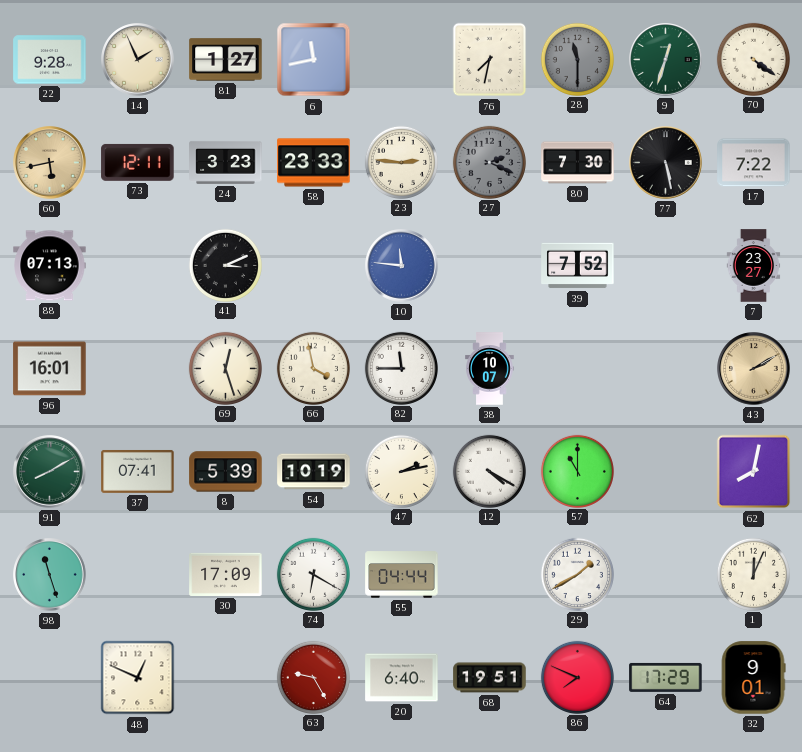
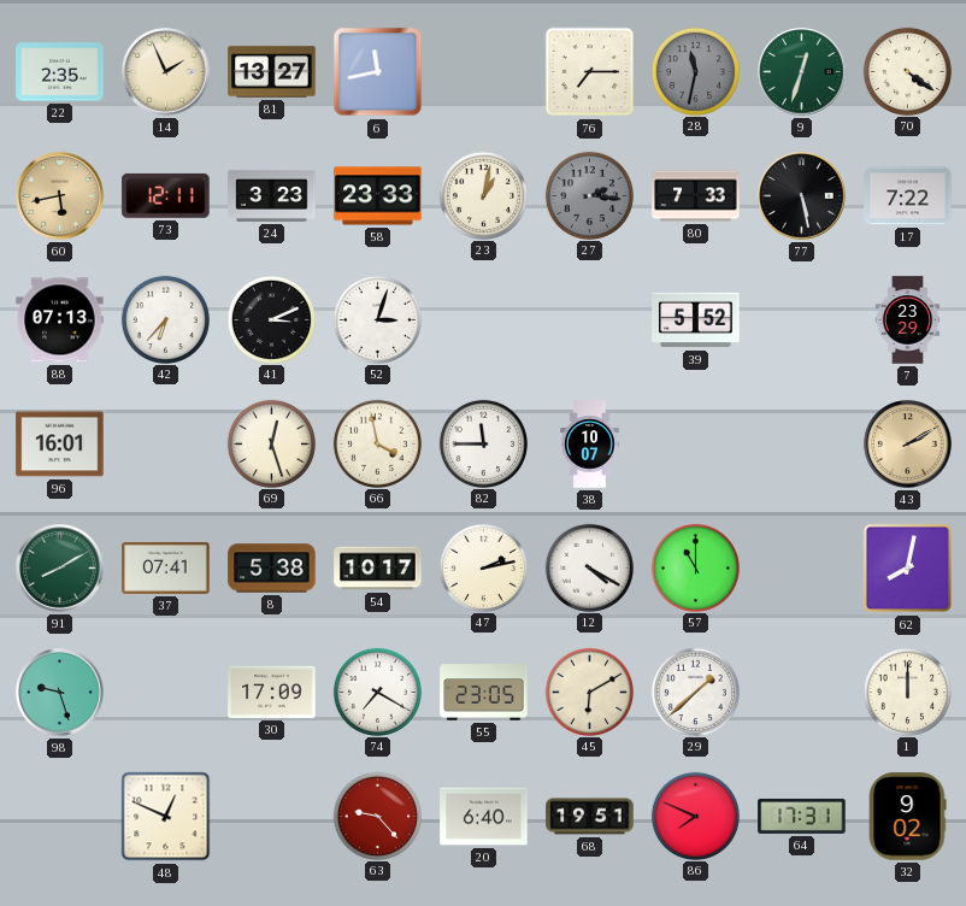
22: 9:28 -> 2:35
81: 1:27 -> 13:27
76: 7:32 -> 7:15
28: 11:30 -> 11:32
23: 2:46 -> 1:02
27: 2:19 -> 2:16
80: 7:30 -> 7:33
42: none -> 6:37
52: none -> 3:03
10: 11:46 -> none
39: 7:52 -> 5:52
7: 23:27 -> 23:29
8: 5:39 -> 5:38
54: 10:19 -> 10:17
98: 11:27 -> 9:27
74: 6:20 -> 7:20
55: 04:44 -> 23:05
45: none -> 6:10
29: 1:40 -> 1:38
1: 12:04 -> 12:00
63: 9:25 -> 9:23
64: 17:29 -> 17:31
32: 9:01 -> 9:02
